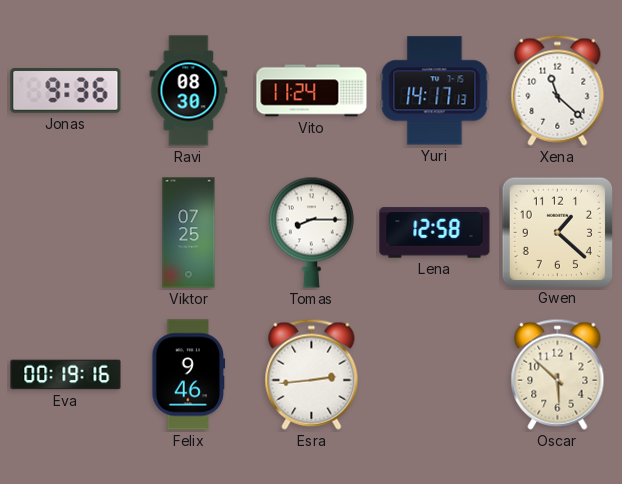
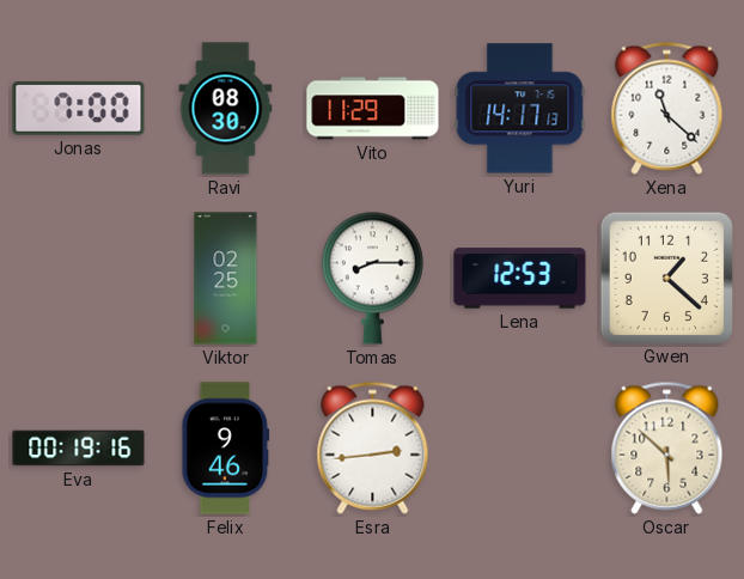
Jonas: 9:36 -> 7:00
Vito: 11:24 -> 11:29
Viktor: 07:25 -> 02:25
Lena: 12:58 -> 12:53
